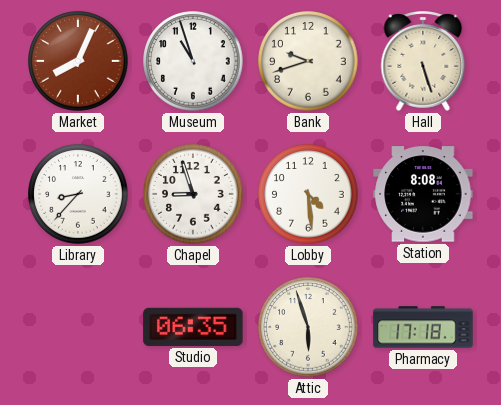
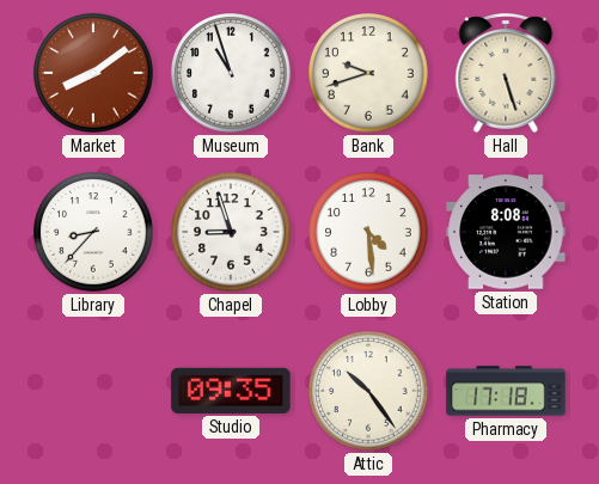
Market: 8:04 -> 8:09
Studio: 06:35 -> 09:35
Attic: 5:57 -> 10:24
